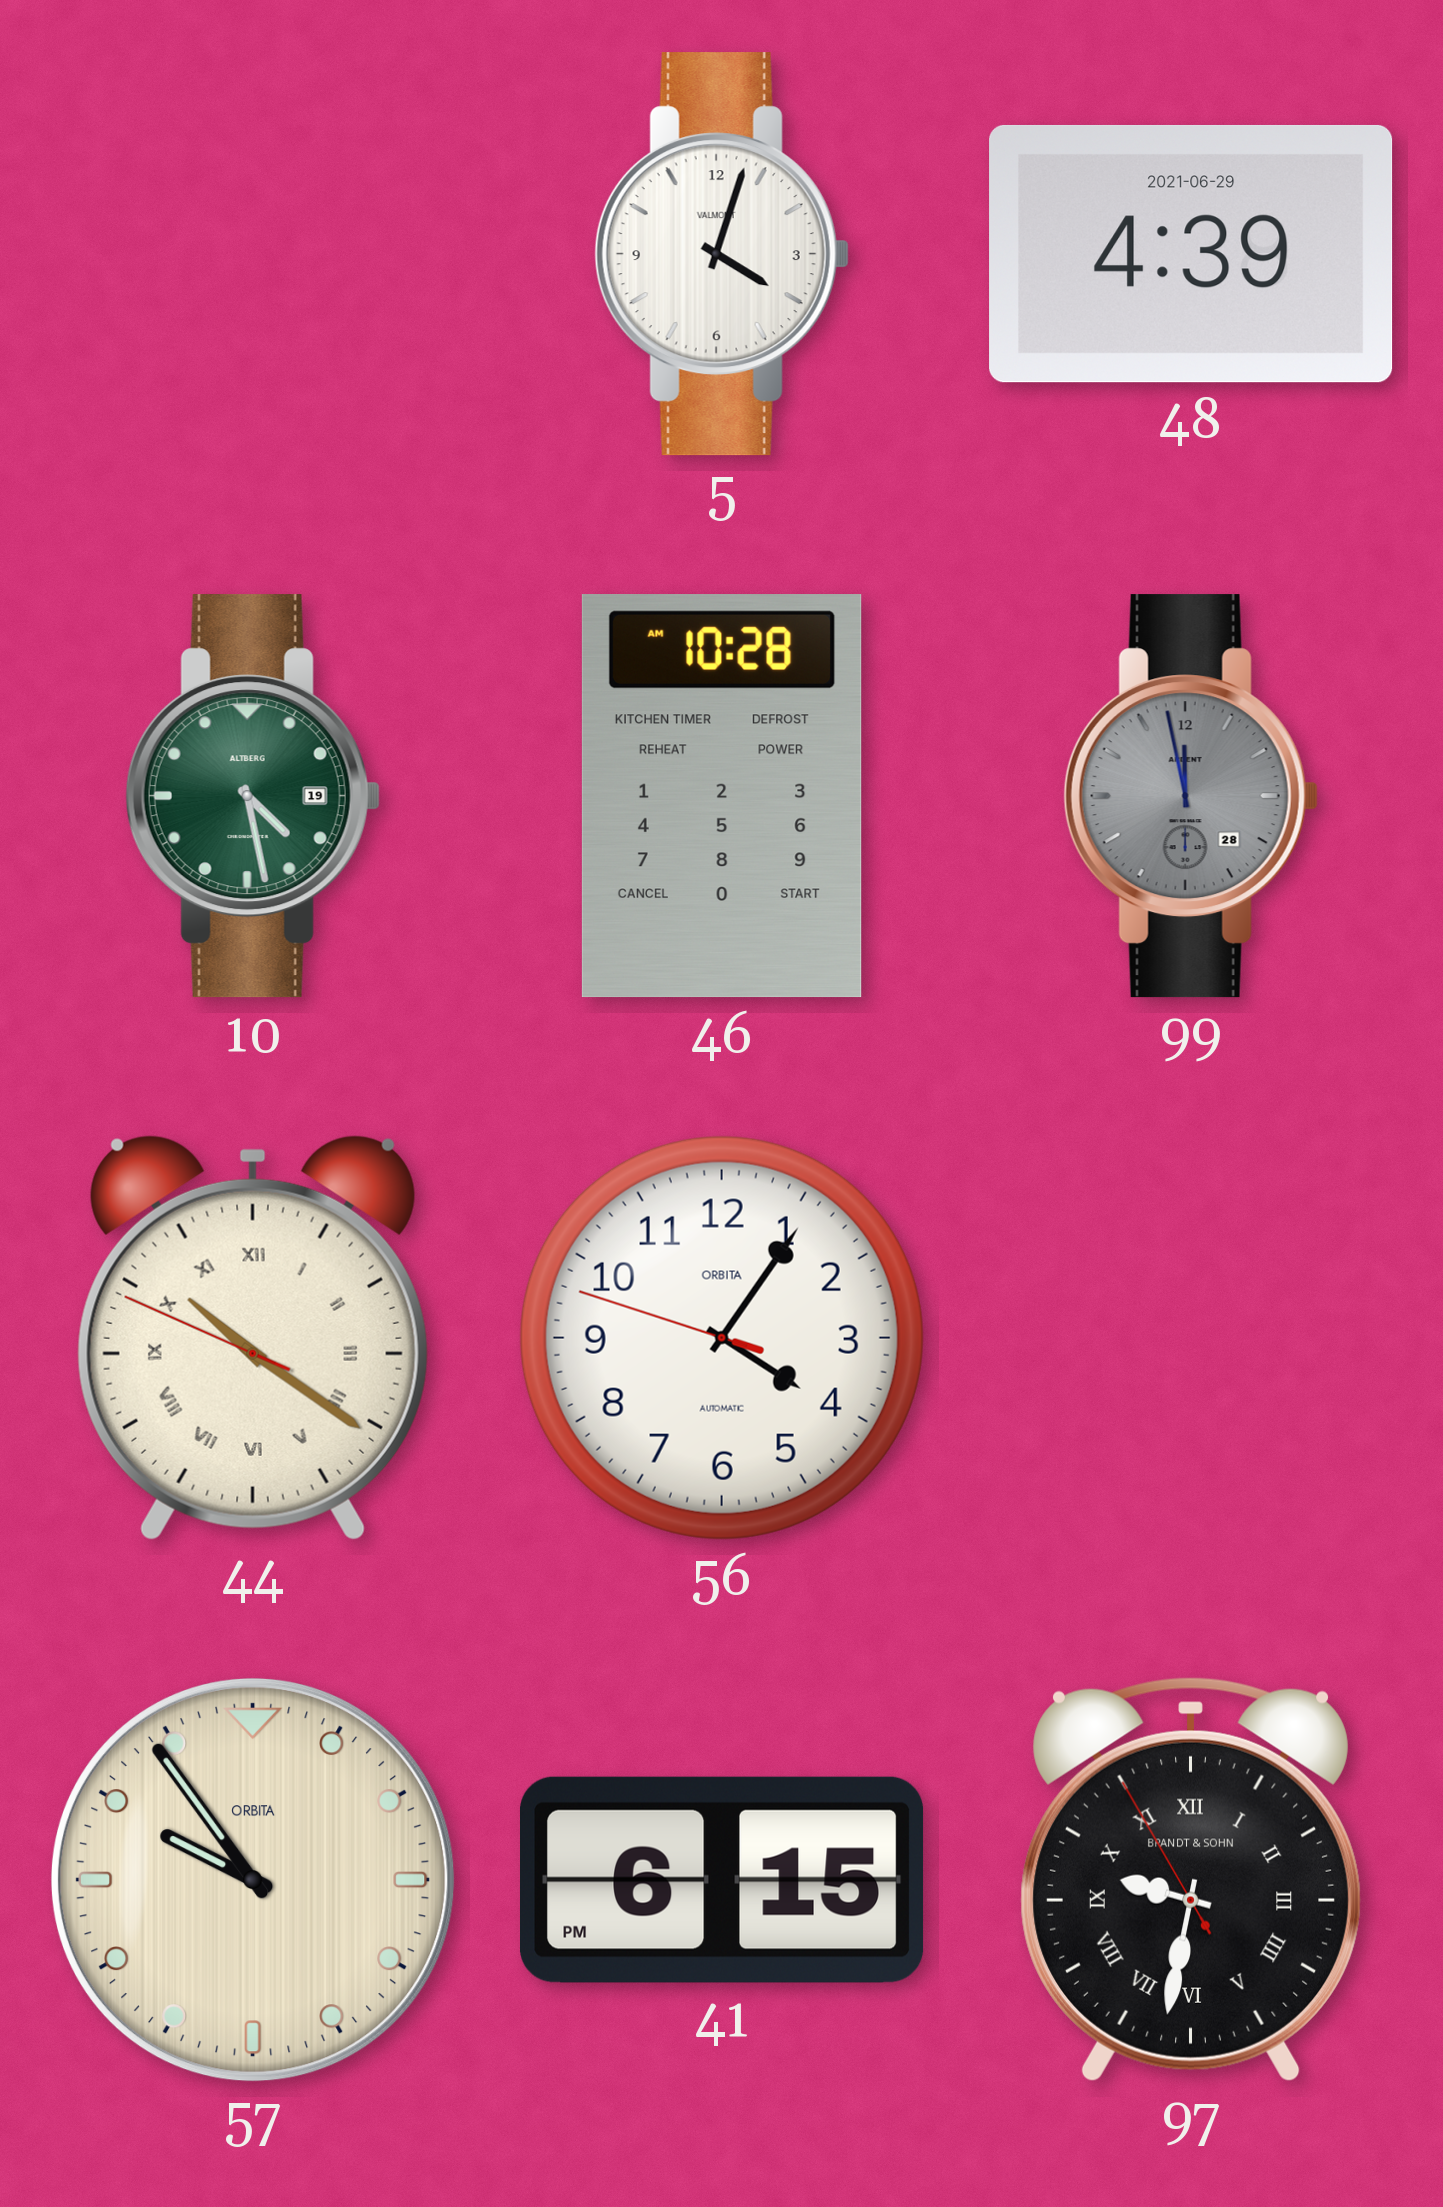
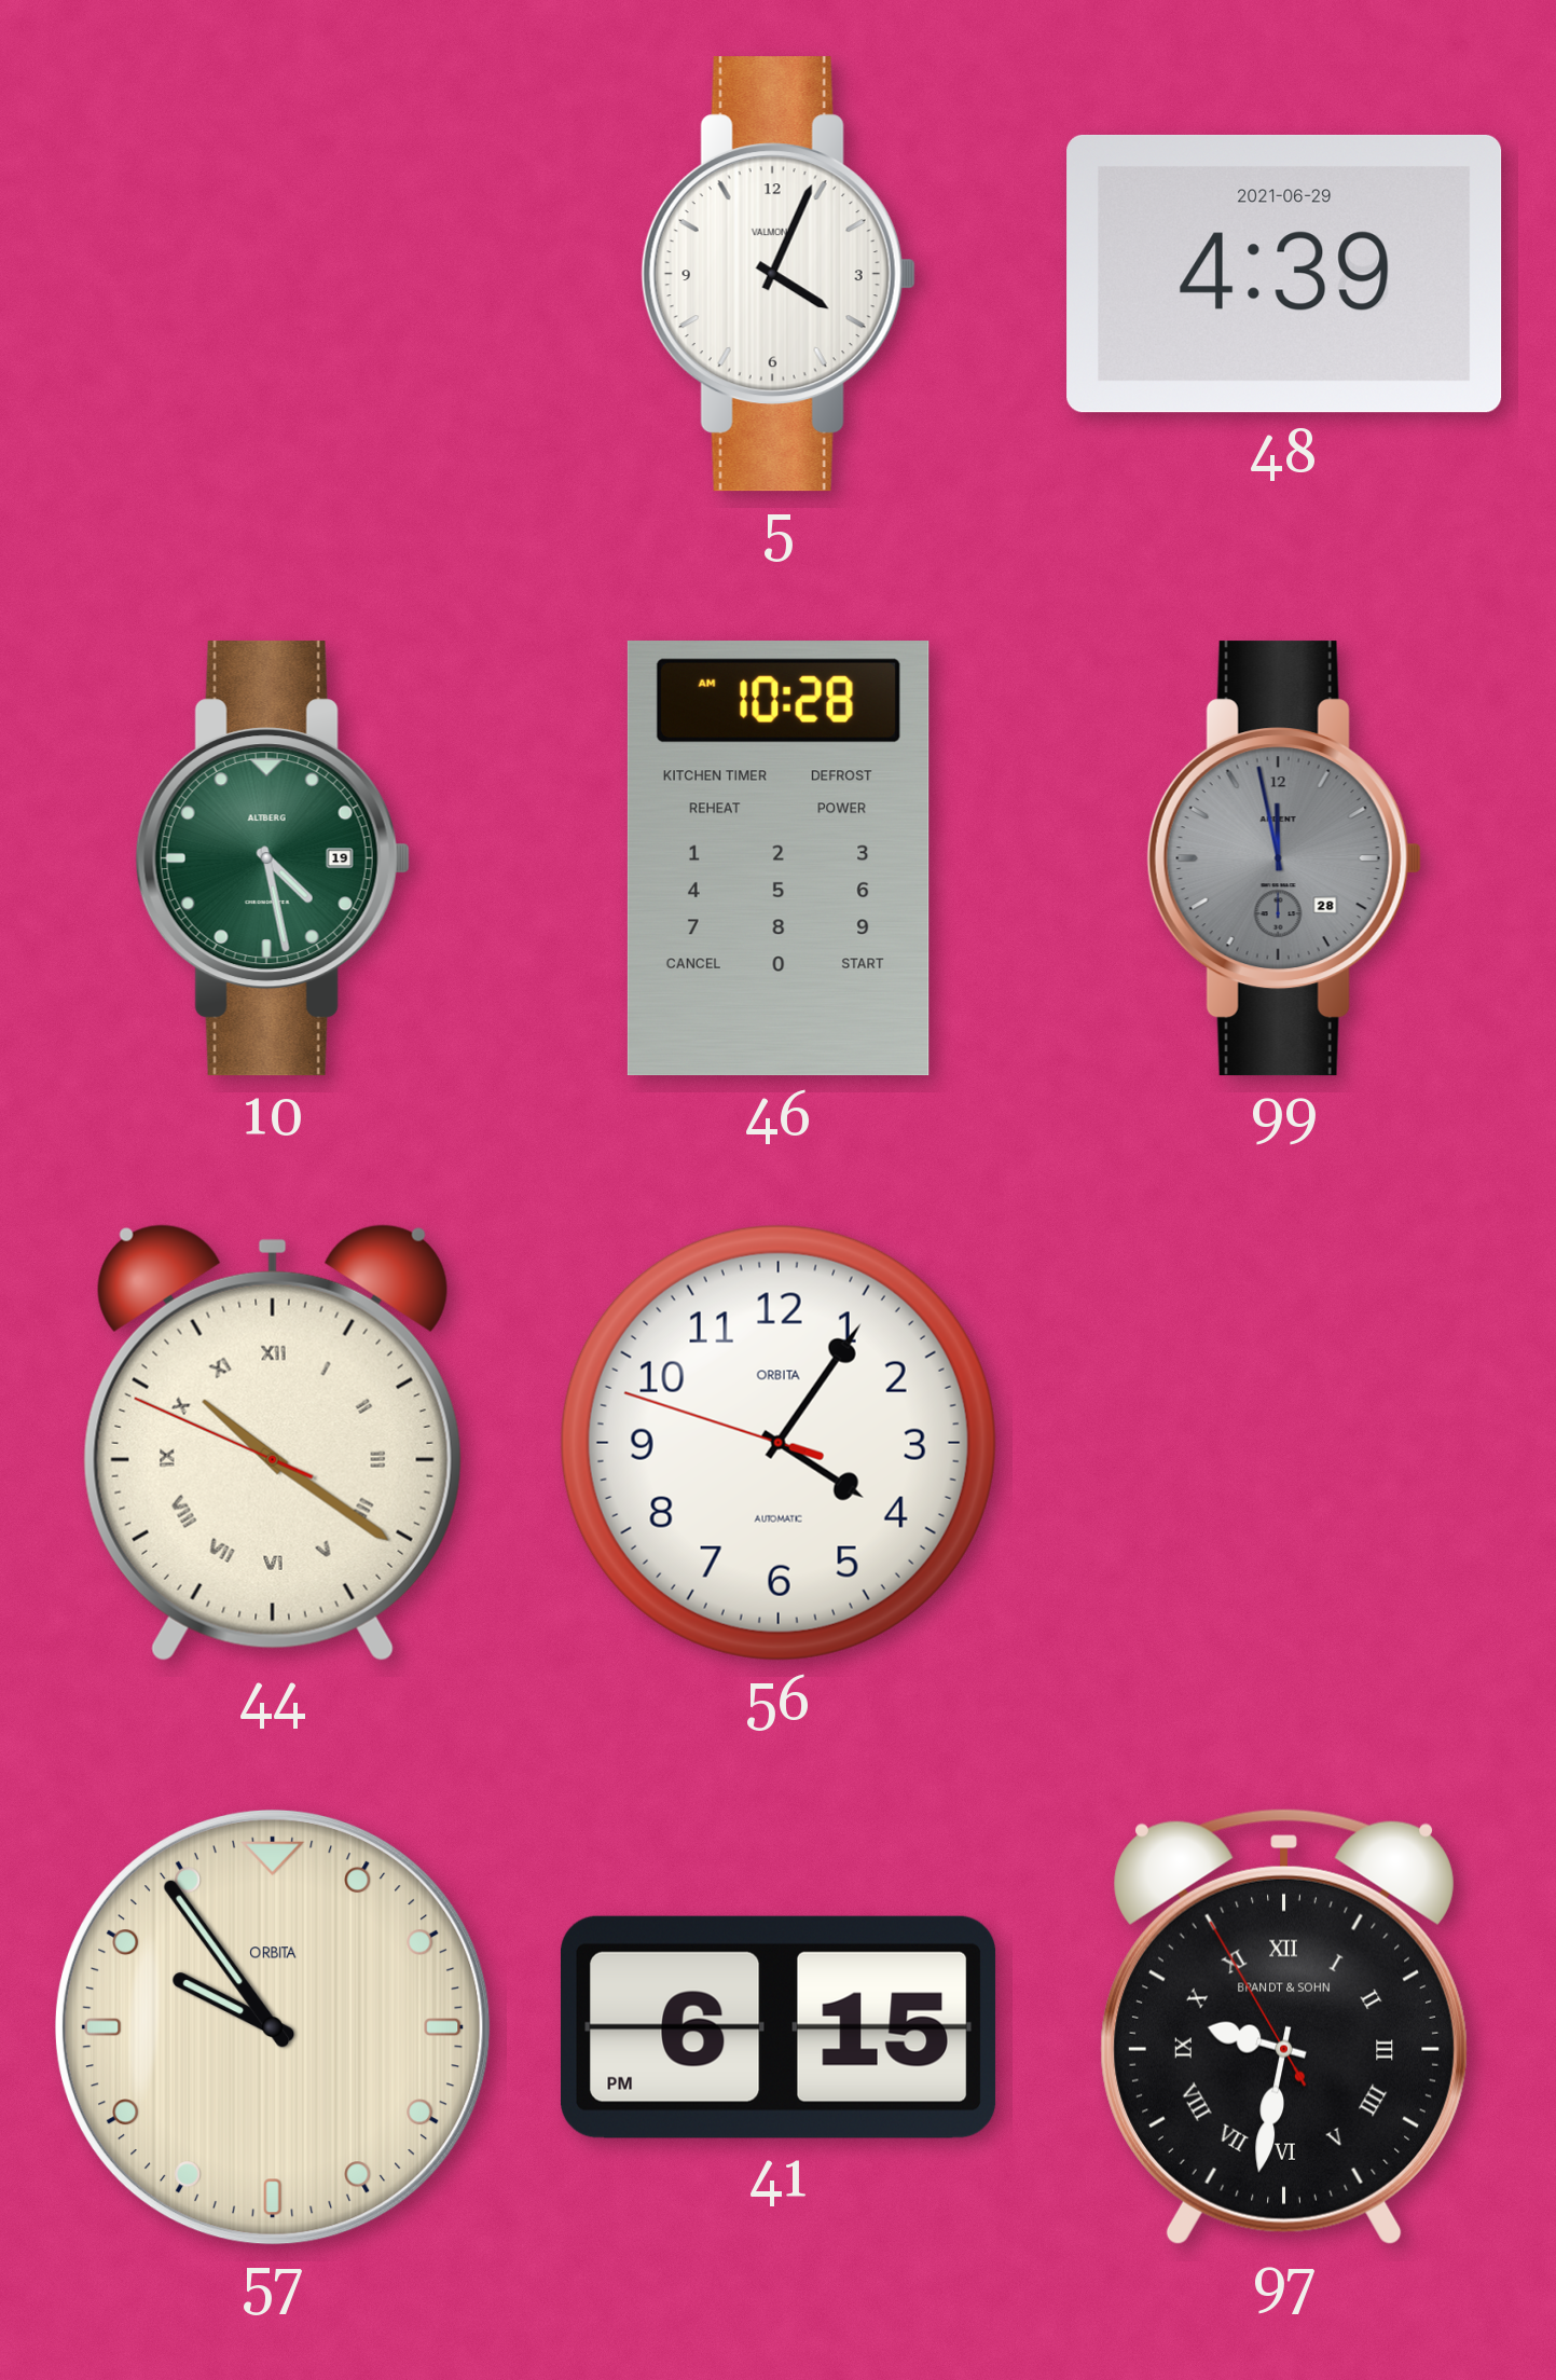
5: 4:03 -> 4:04
